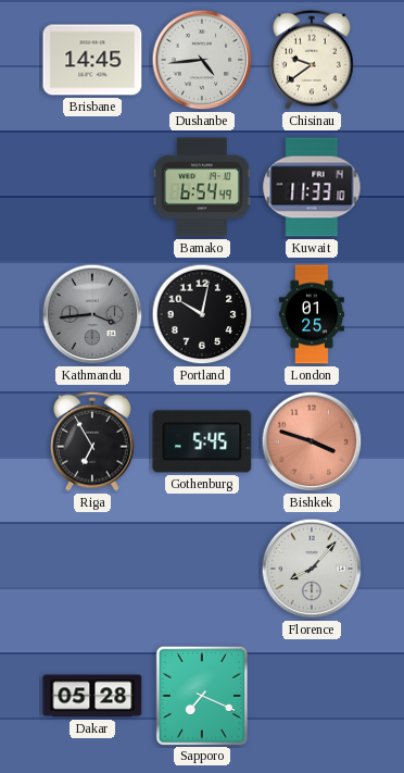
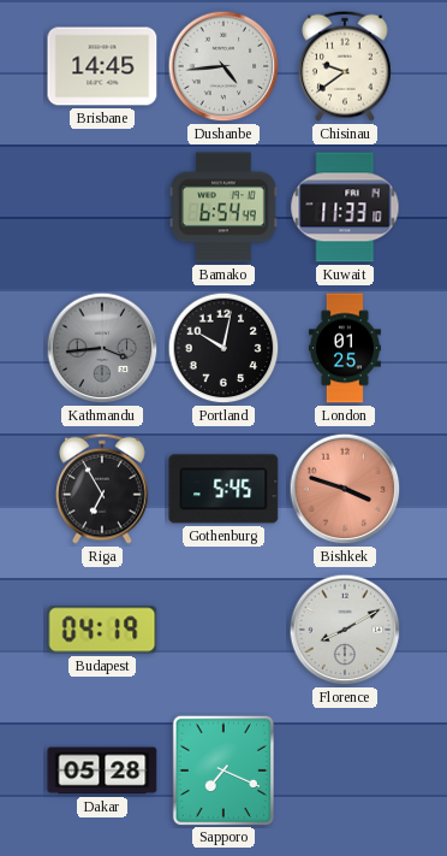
Budapest: none -> 04:19
Florence: 8:07 -> 8:10
